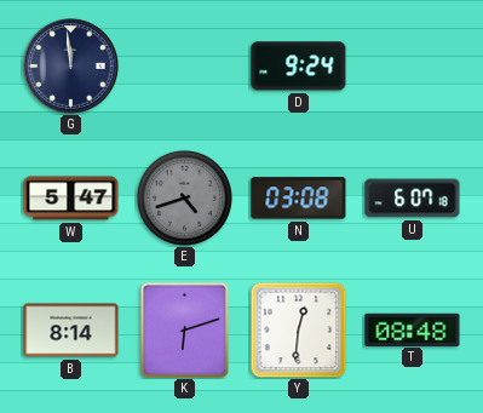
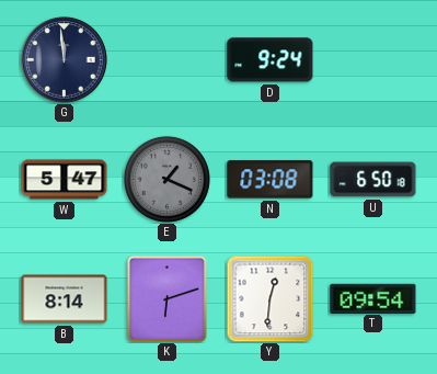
E: 4:42 -> 1:19
U: 6:07 -> 6:50
T: 08:48 -> 09:54
